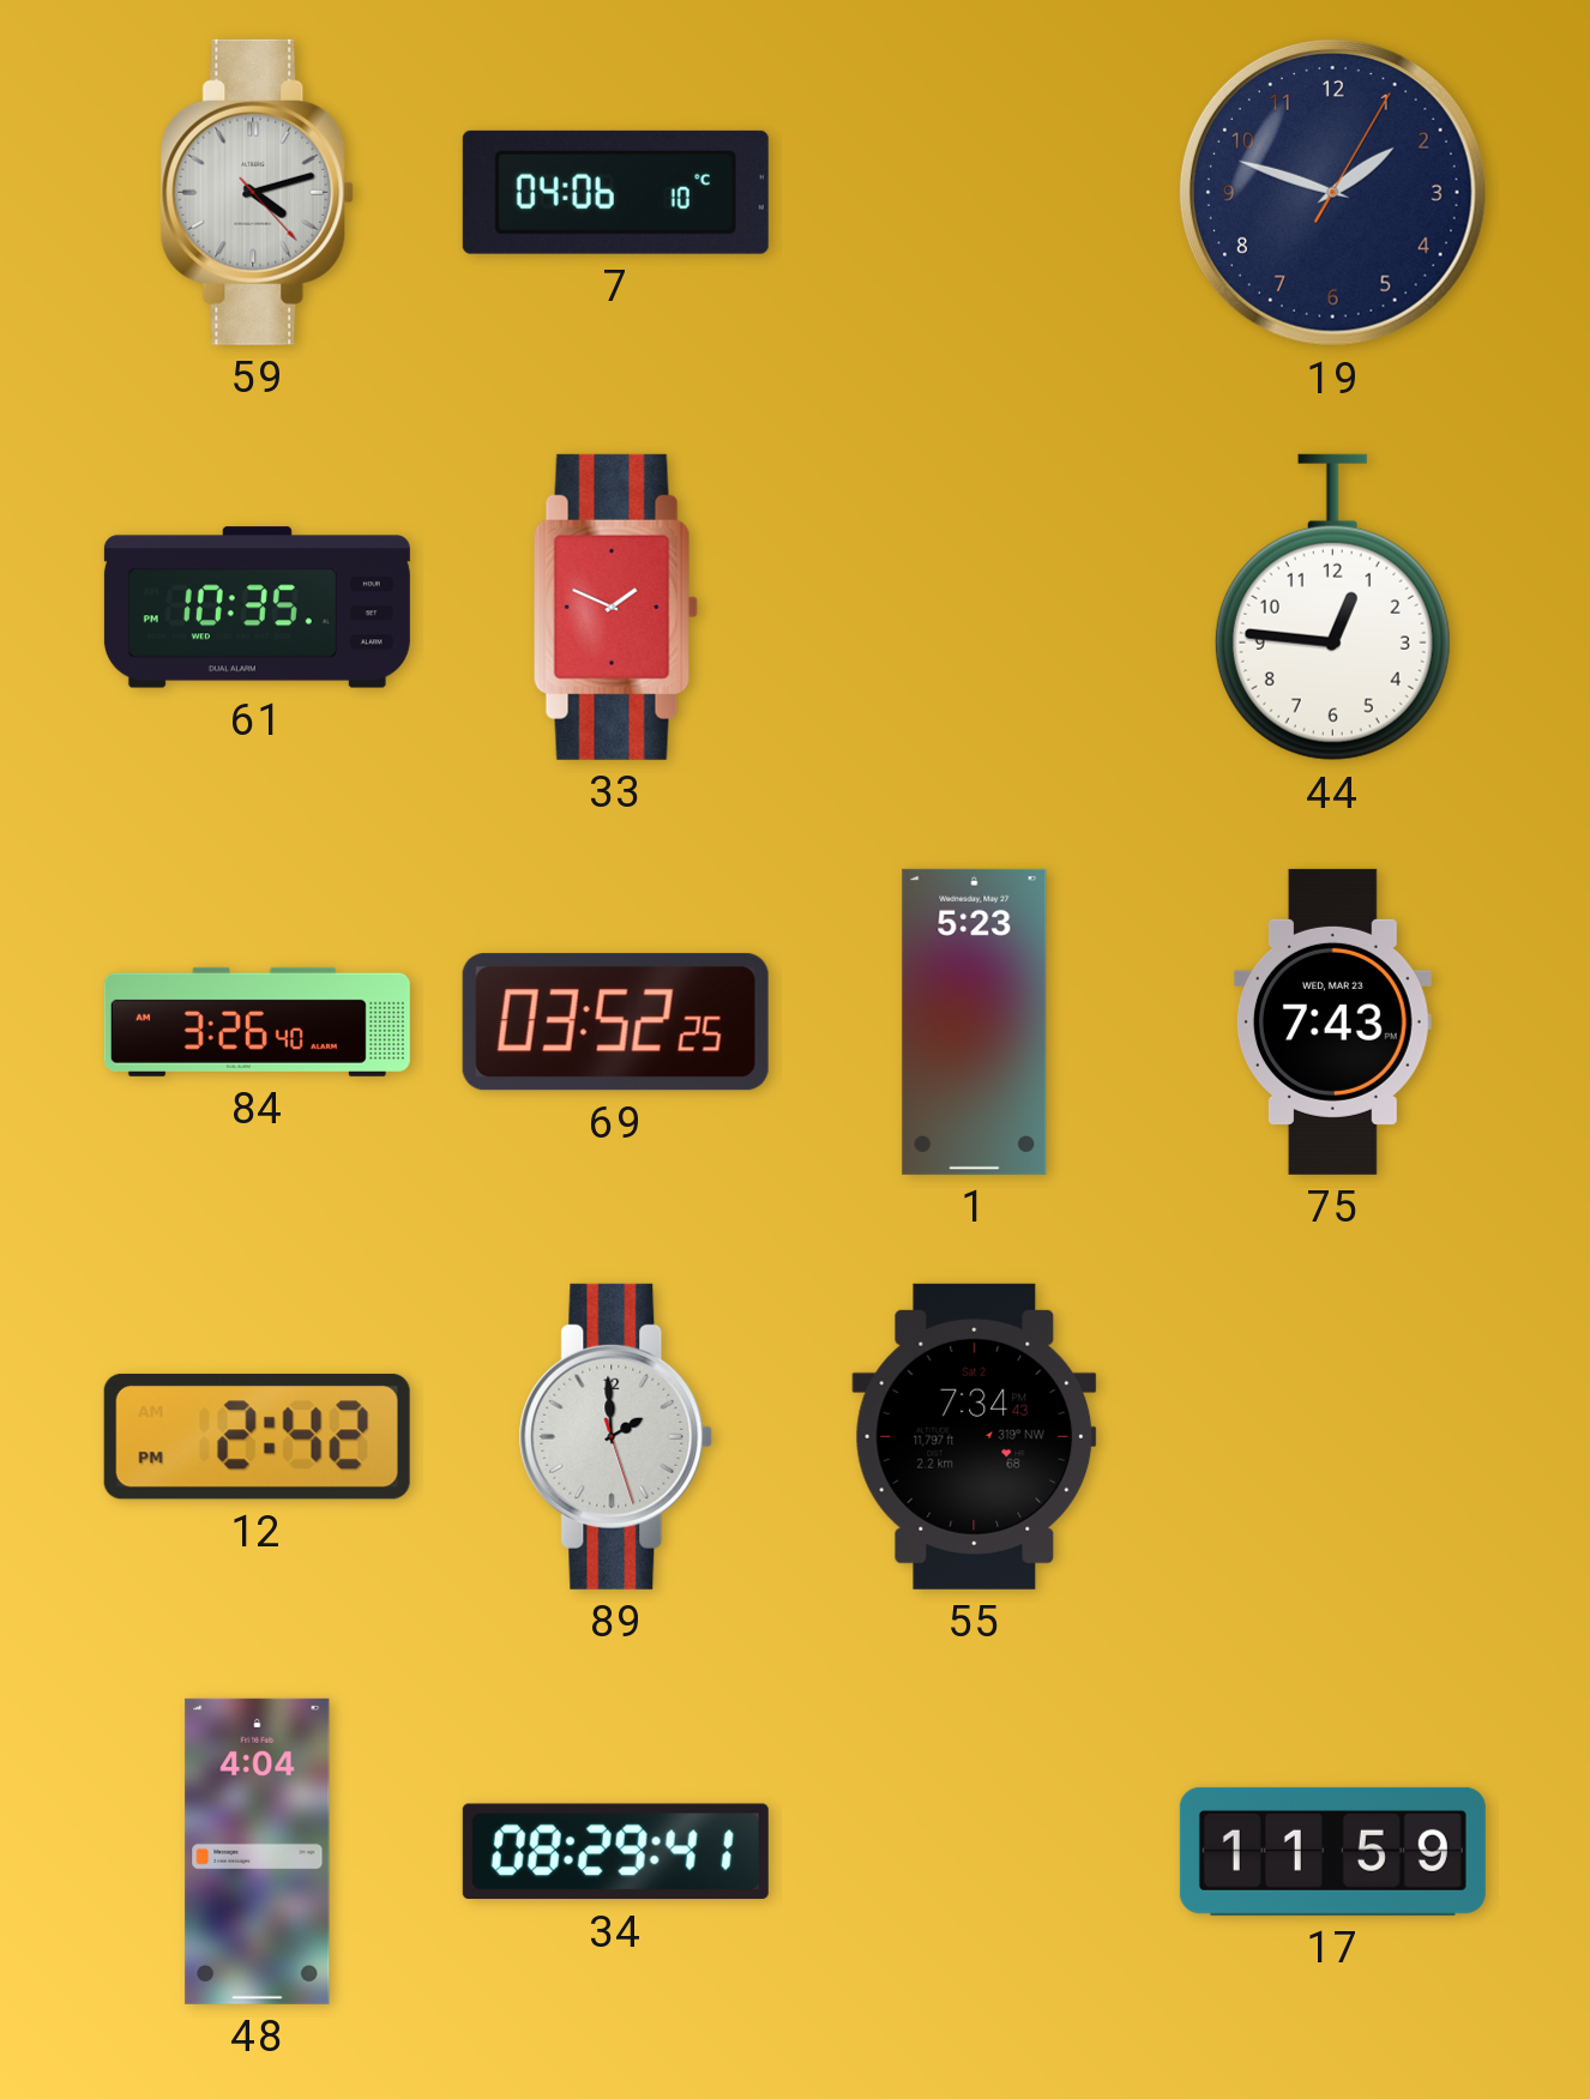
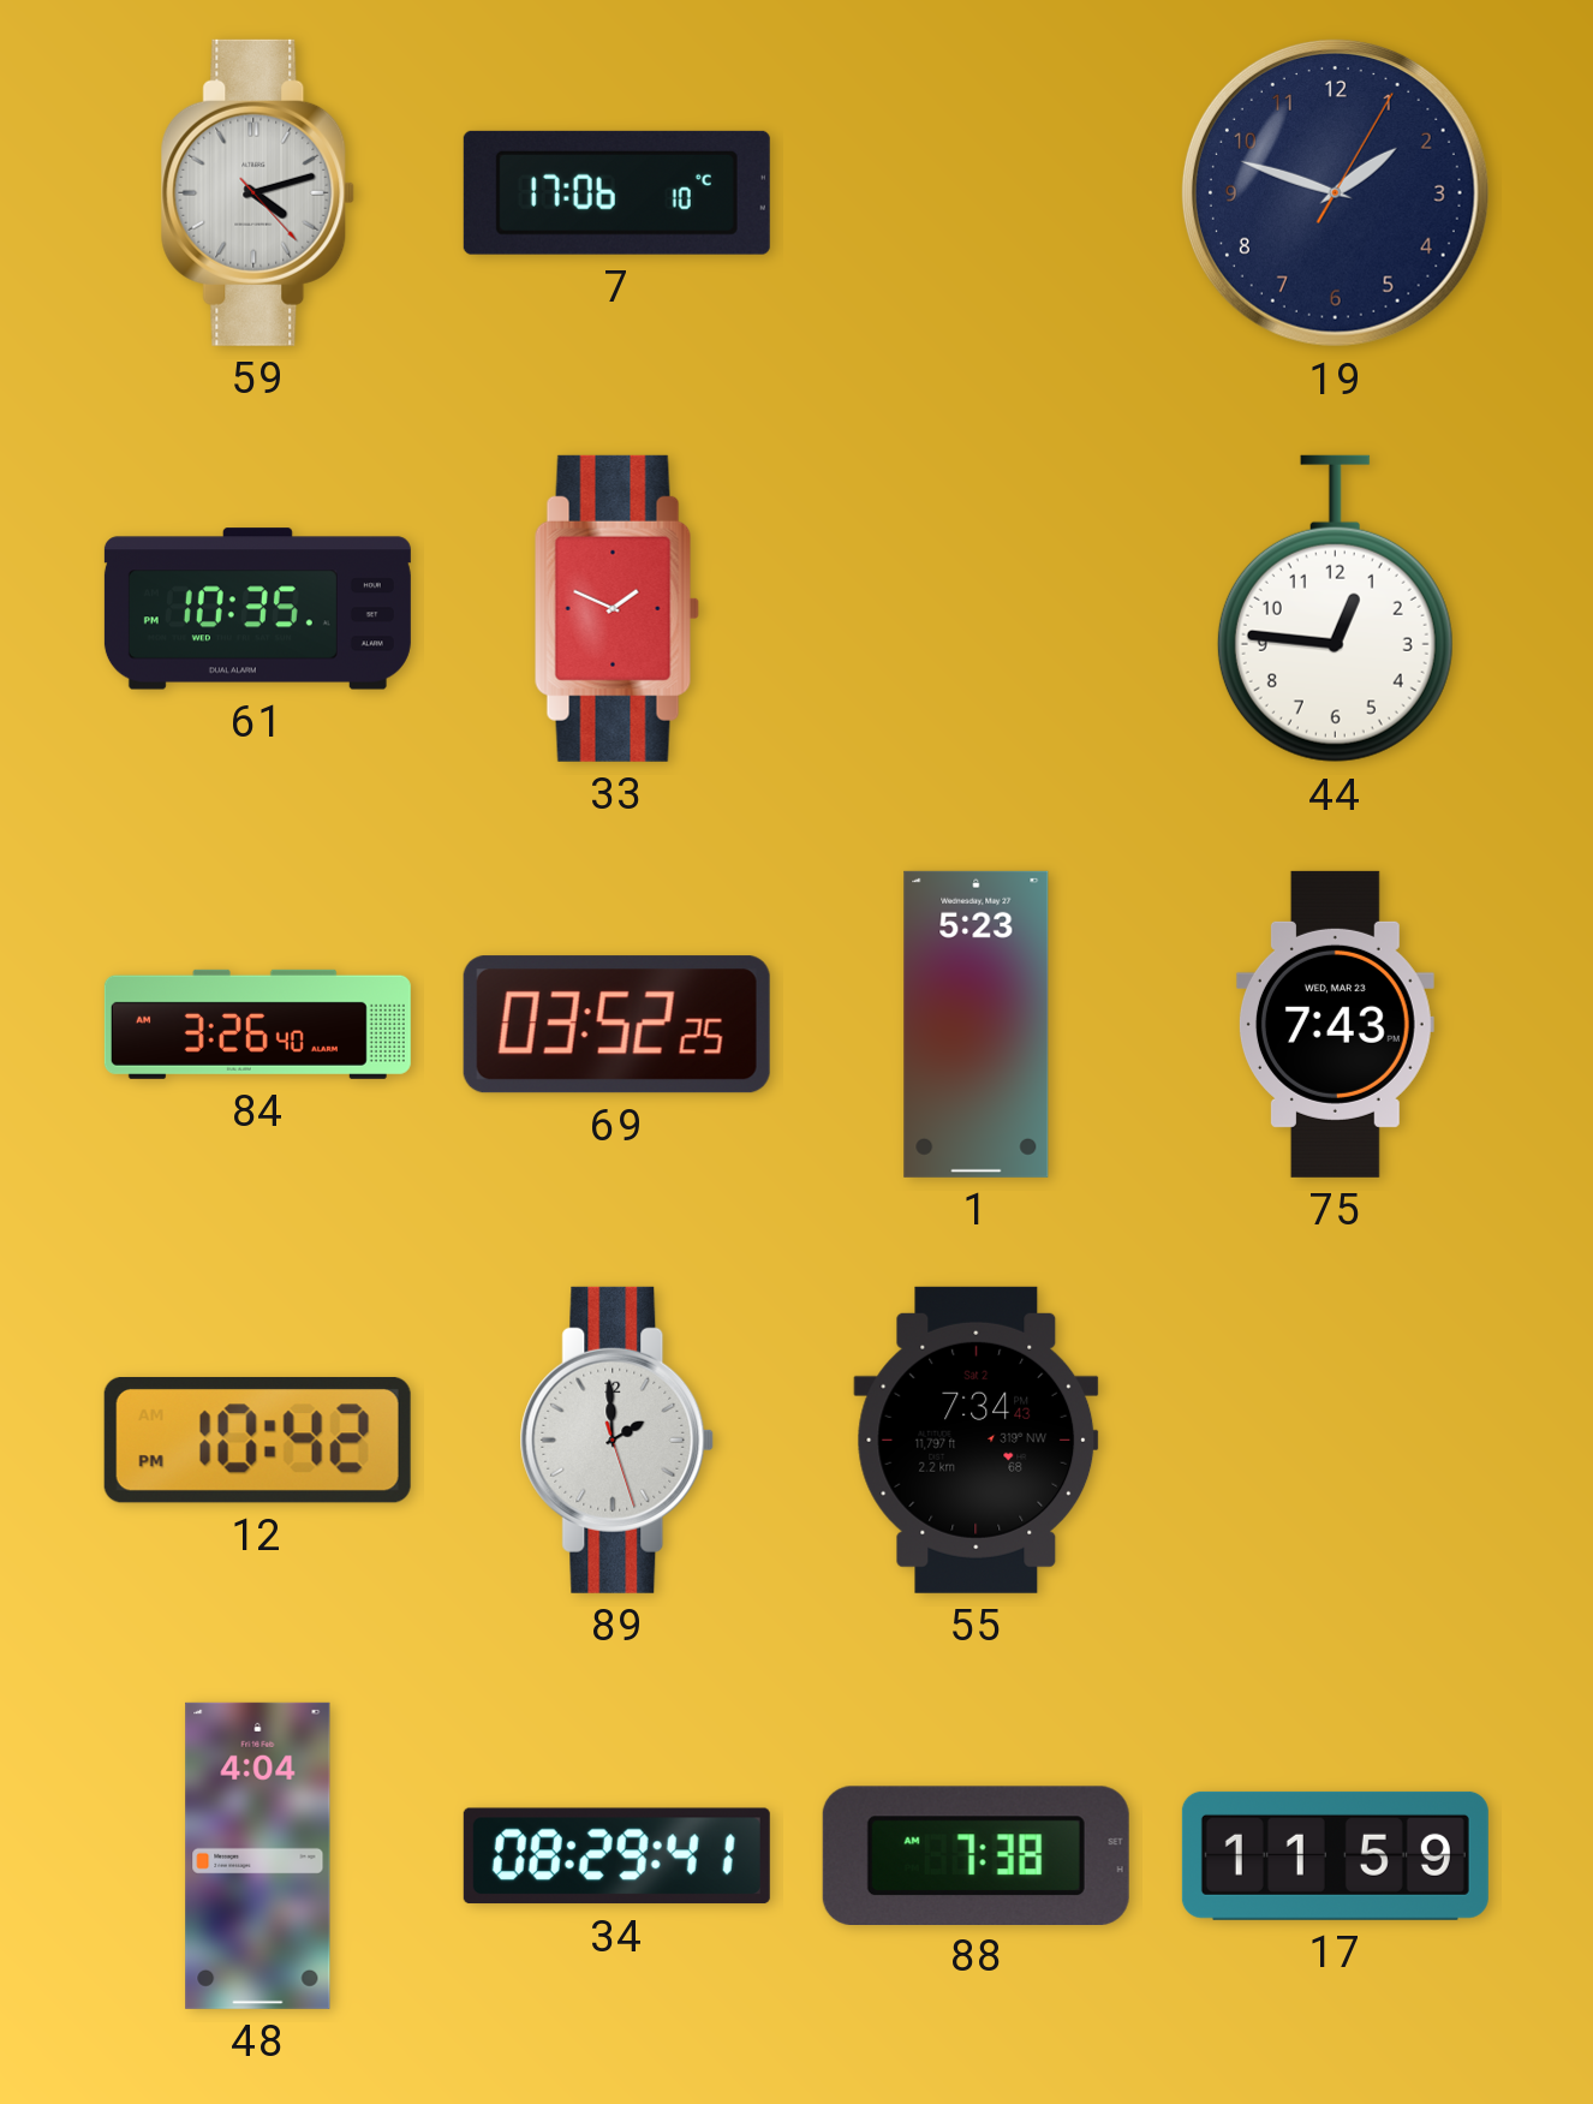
7: 04:06 -> 17:06
12: 2:42 -> 10:42
88: none -> 7:38
